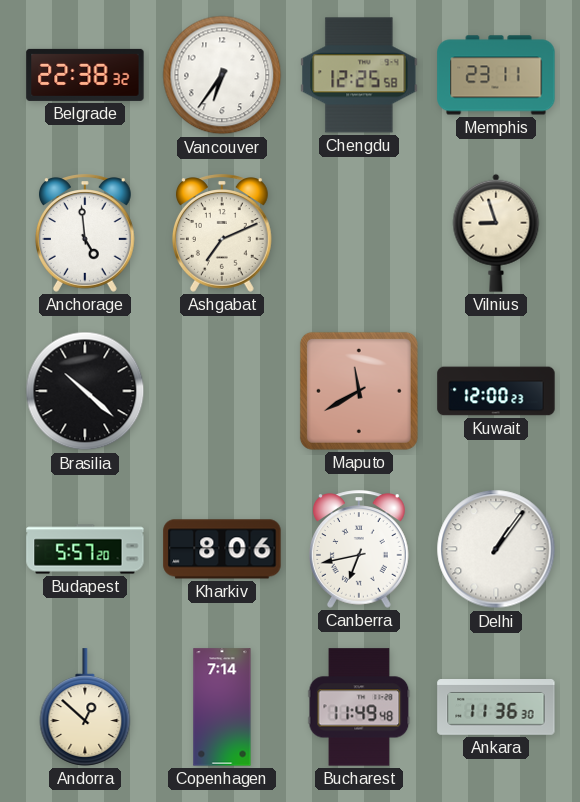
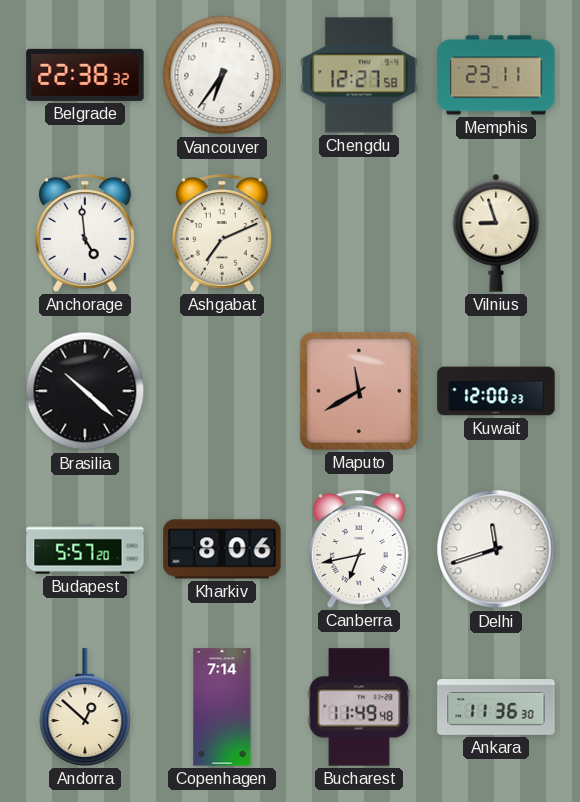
Chengdu: 12:25 -> 12:27
Delhi: 1:06 -> 11:42
